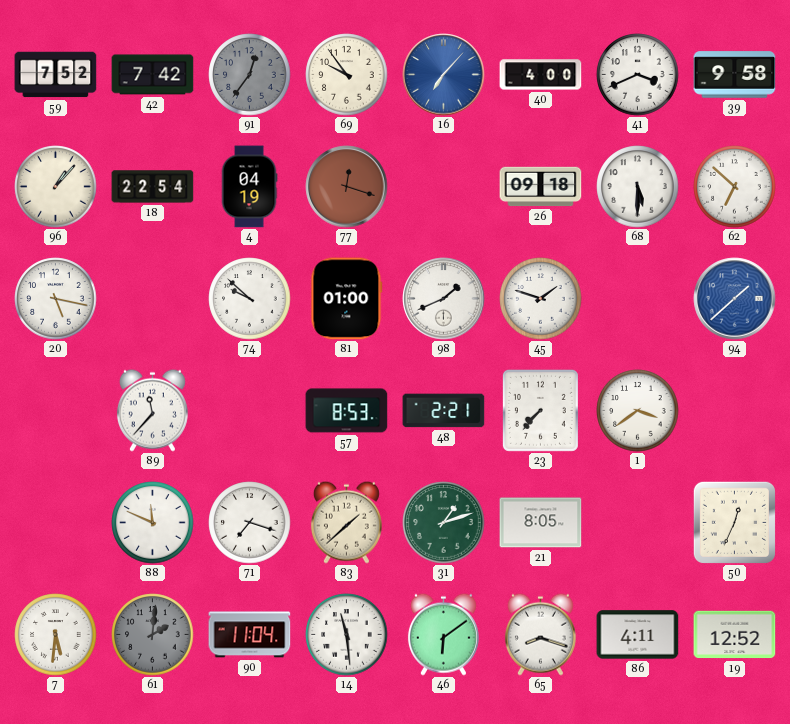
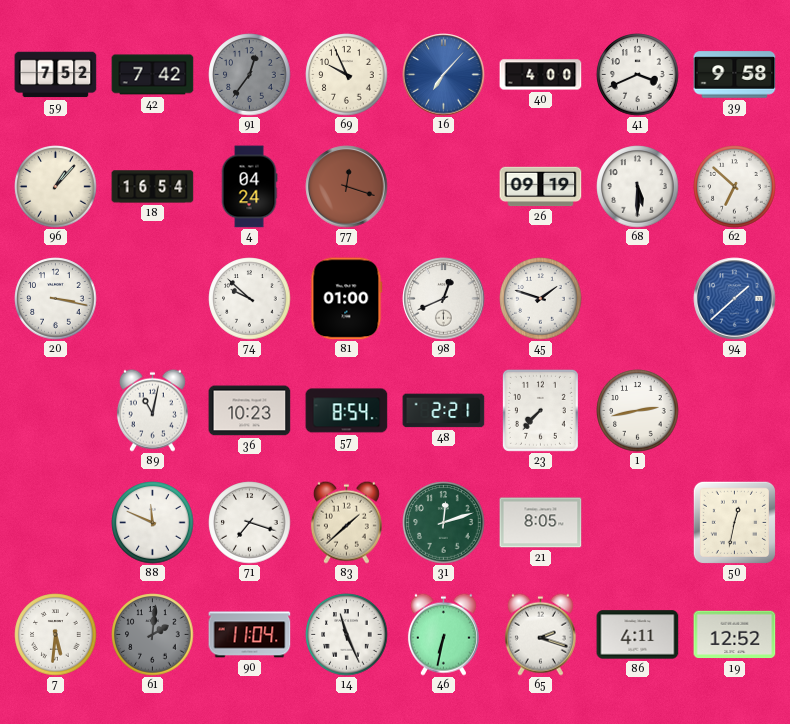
69: 9:54 -> 9:56
18: 22:54 -> 16:54
4: 04:19 -> 04:24
26: 09:18 -> 09:19
20: 5:17 -> 3:17
98: 1:41 -> 12:41
89: 11:37 -> 11:02
36: none -> 10:23
57: 8:53 -> 8:54
1: 3:39 -> 2:43
31: 1:12 -> 12:12
50: 12:34 -> 12:32
14: 11:29 -> 11:26
46: 6:09 -> 6:32
65: 8:18 -> 2:18
